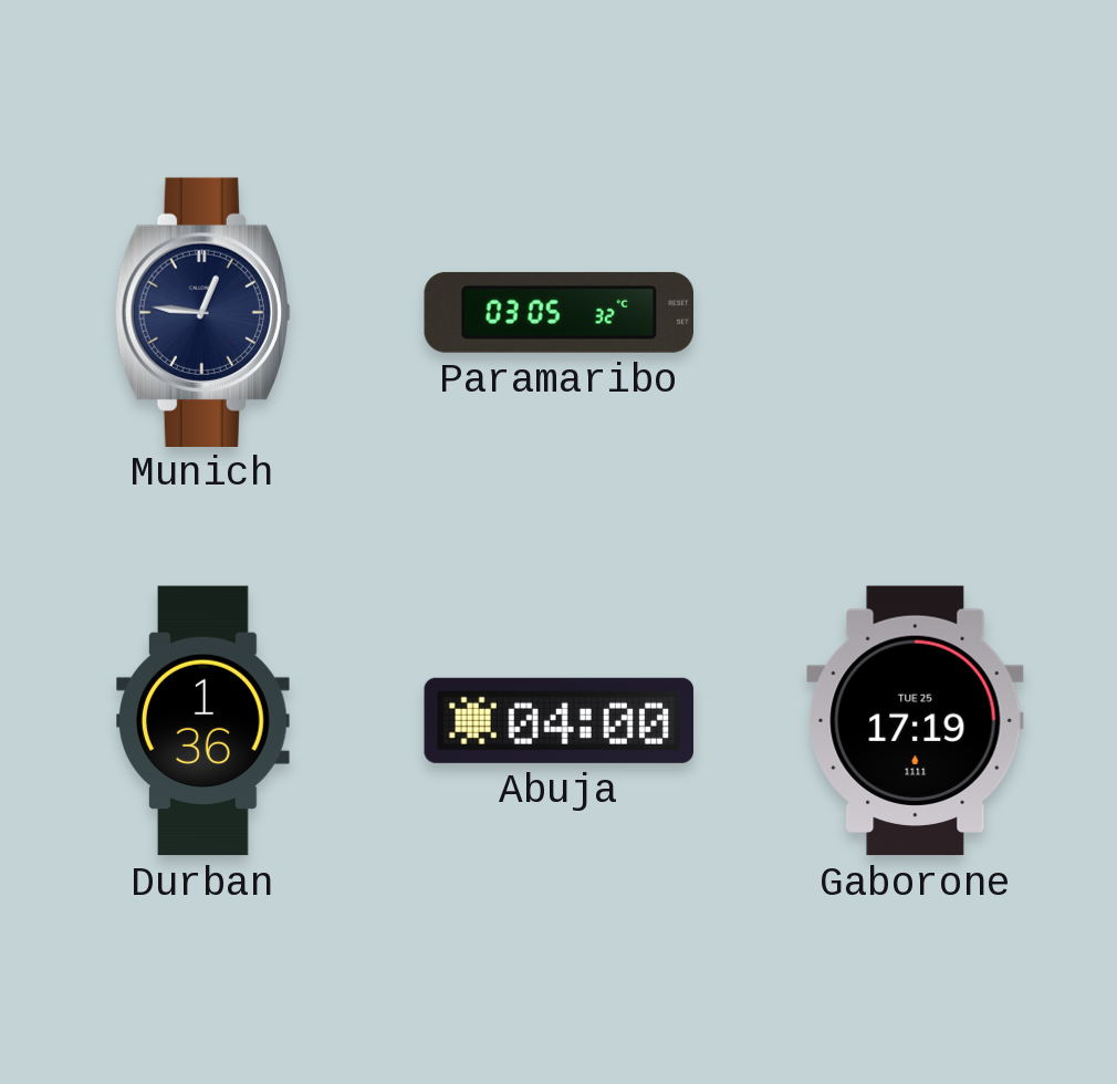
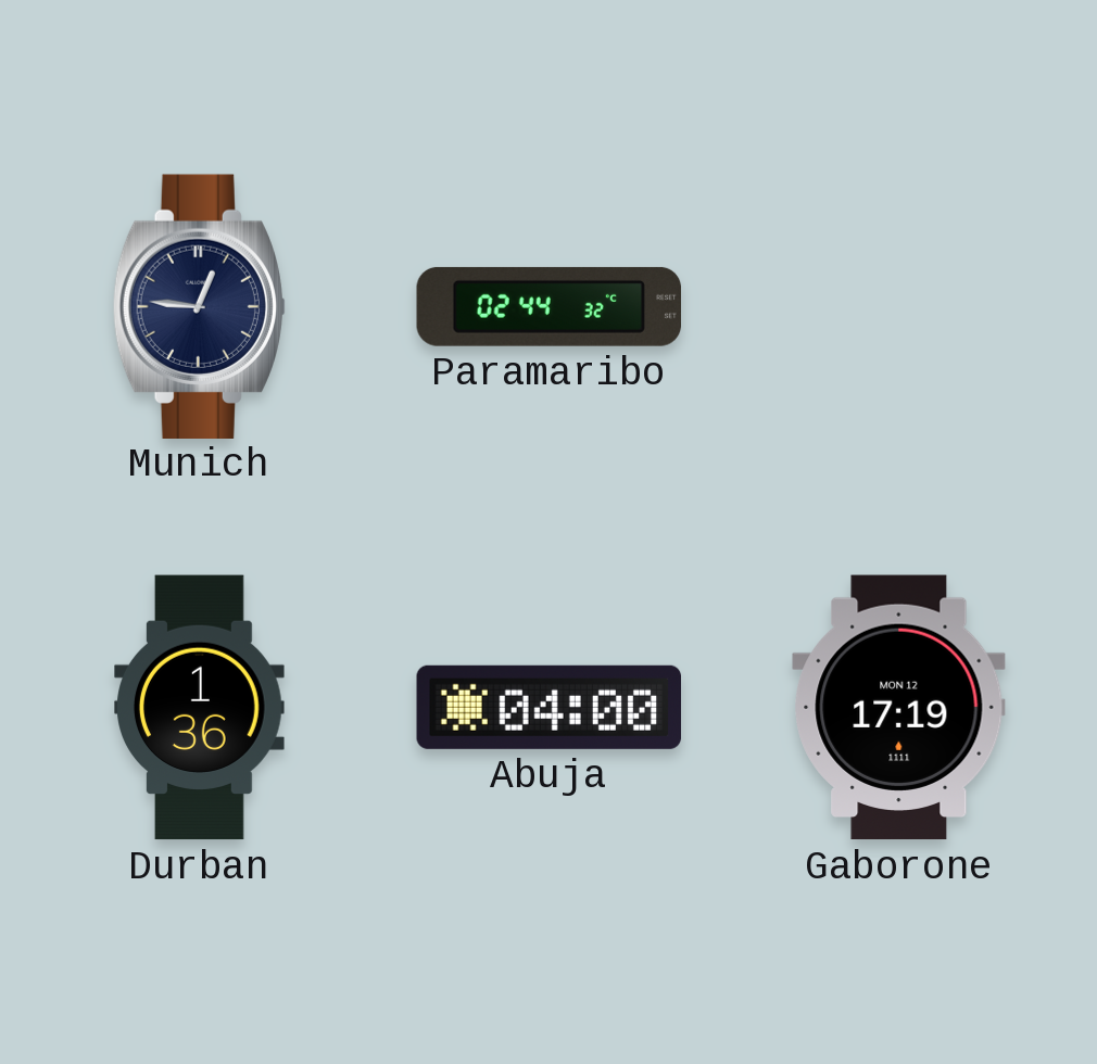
Paramaribo: 03:05 -> 02:44
Gaborone date: TUE 25 -> MON 12
